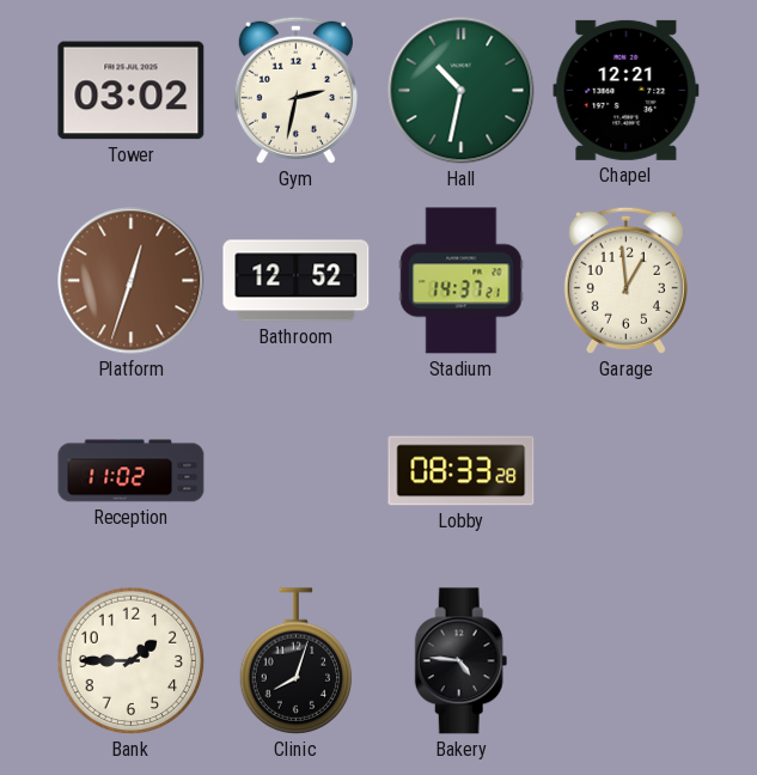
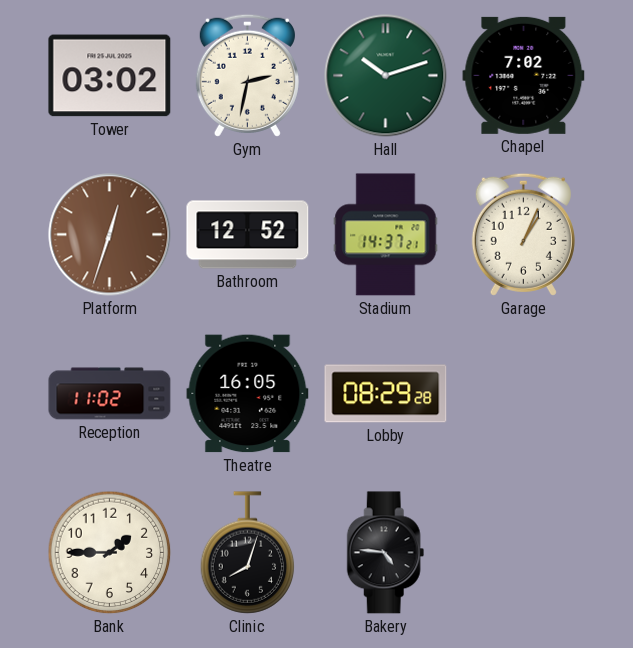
Hall: 10:32 -> 10:12
Chapel: 12:21 -> 7:02
Garage: 12:59 -> 1:04
Theatre: none -> 16:05
Lobby: 08:33 -> 08:29
